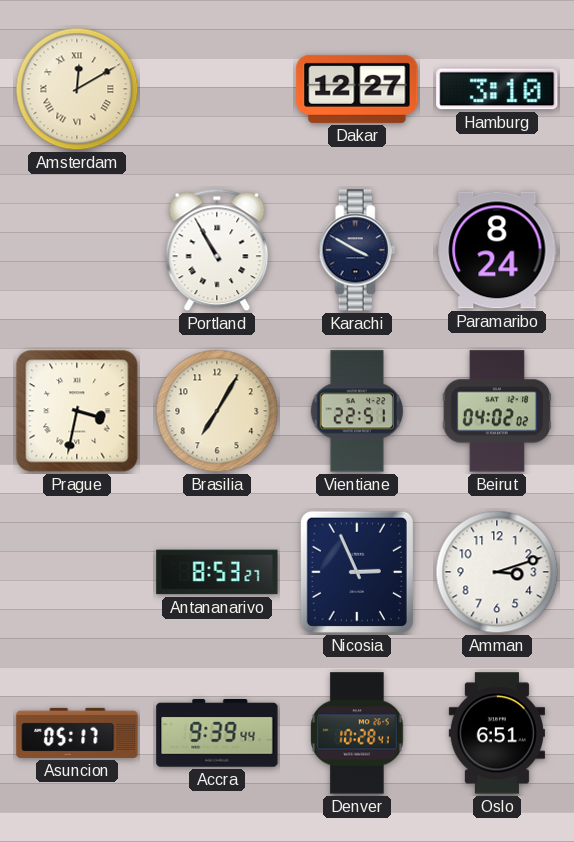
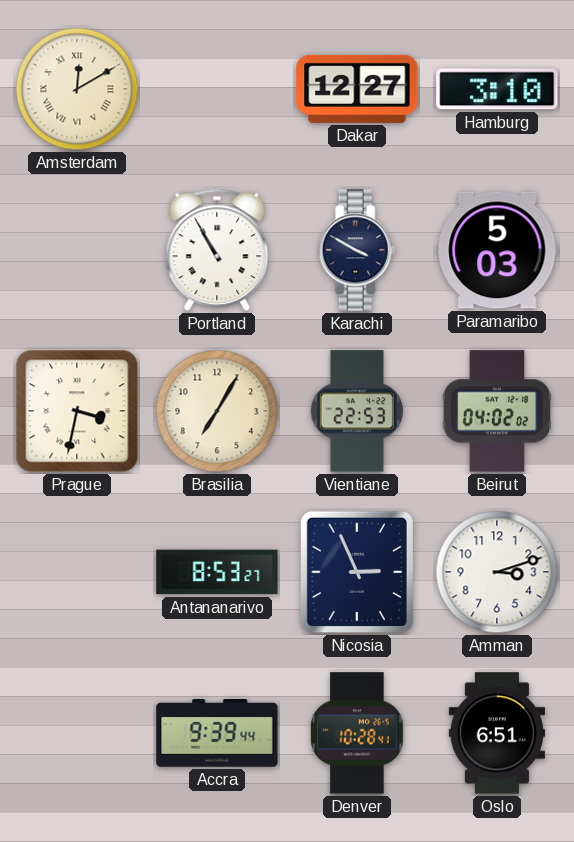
Paramaribo: 8:24 -> 5:03
Vientiane: 22:51 -> 22:53
Asuncion: 05:17 -> none
